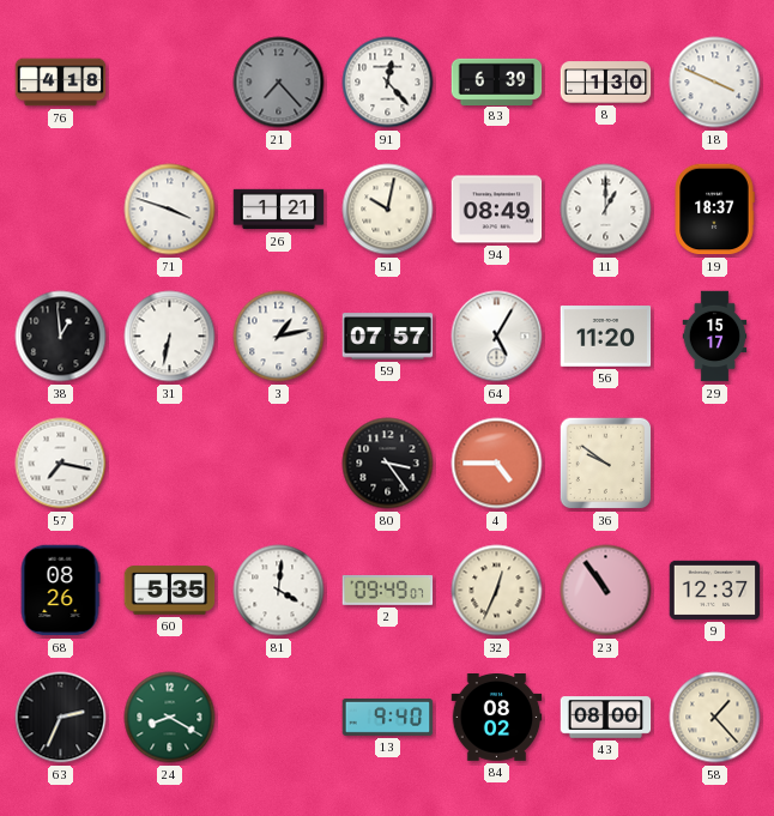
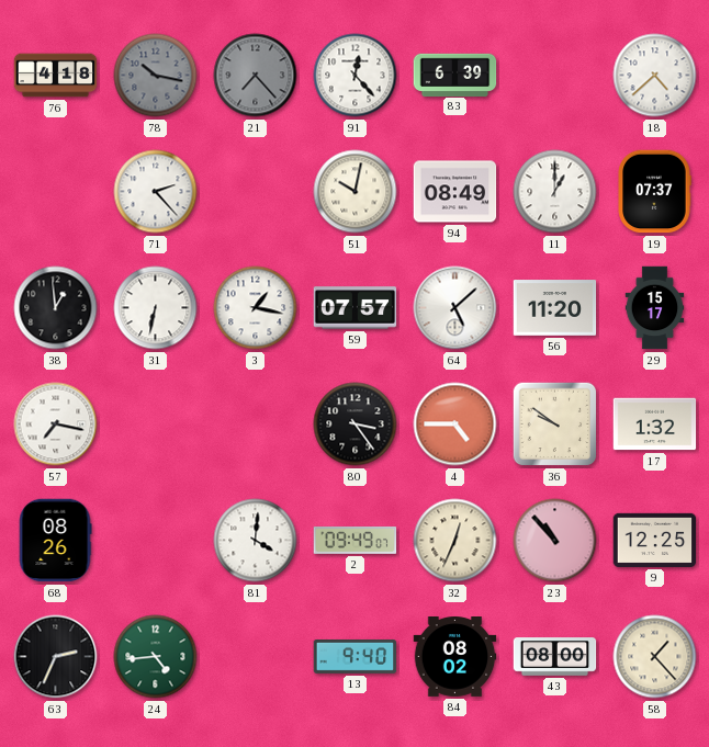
78: none -> 10:17
8: 1:30 -> none
18: 3:49 -> 4:38
71: 3:48 -> 2:23
26: 1:21 -> none
19: 18:37 -> 07:37
3: 1:13 -> 1:17
64: 5:05 -> 5:08
17: none -> 1:32
60: 5:35 -> none
23: 10:54 -> 10:53
9: 12:37 -> 12:25
24: 8:20 -> 4:44
